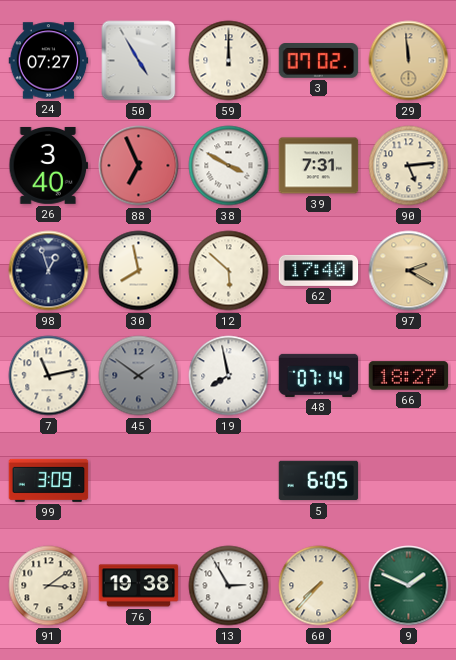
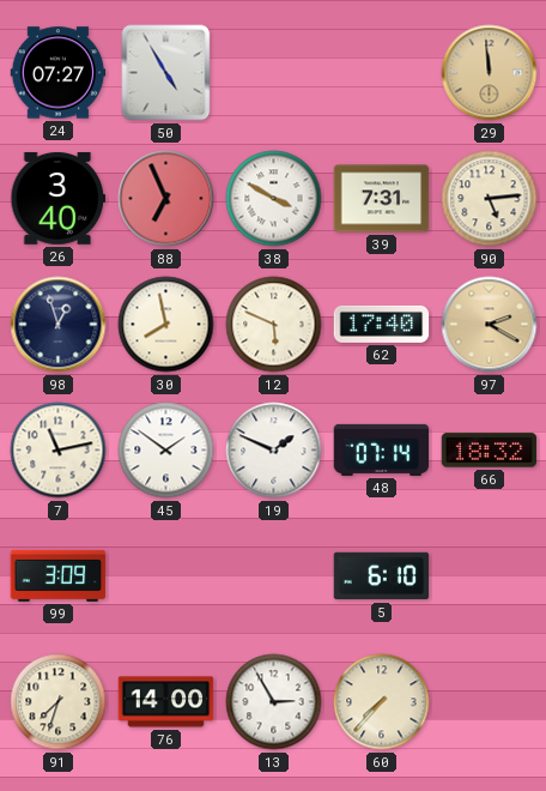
59: 12:00 -> none
3: 07:02 -> none
12: 5:52 -> 5:49
45 dial: grey -> white
19: 7:58 -> 1:49
66: 18:27 -> 18:32
5: 6:05 -> 6:10
91: 3:09 -> 7:33
76: 19:38 -> 14:00
9: 1:49 -> none
